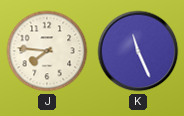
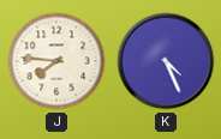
K: 11:26 -> 4:26
